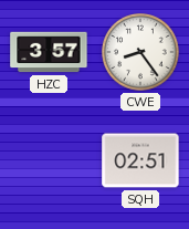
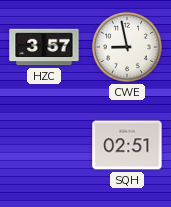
CWE: 8:24 -> 8:58
